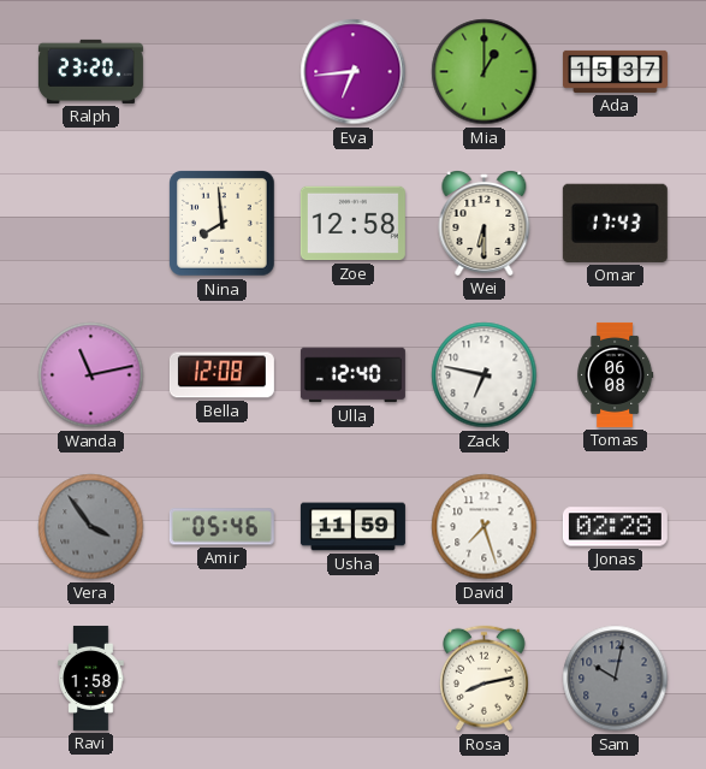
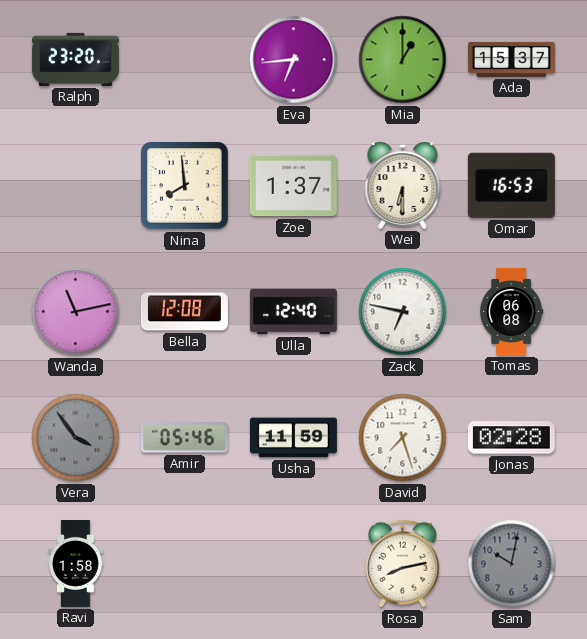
Zoe: 12:58 -> 1:37
Omar: 17:43 -> 16:53
